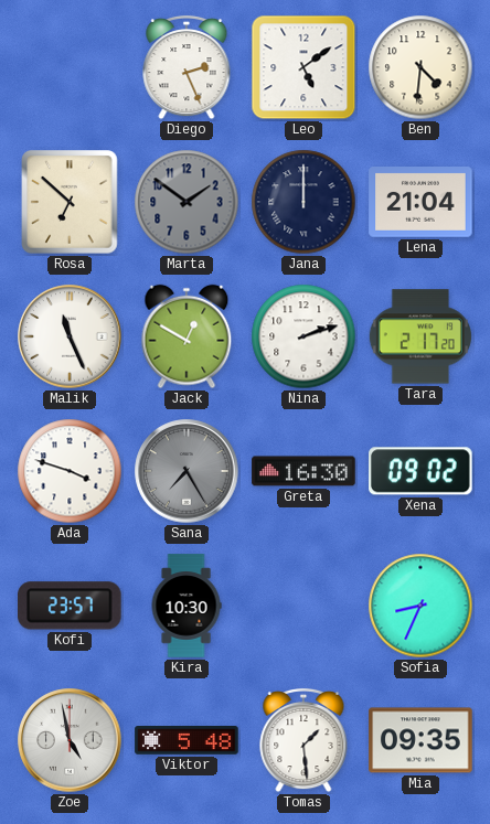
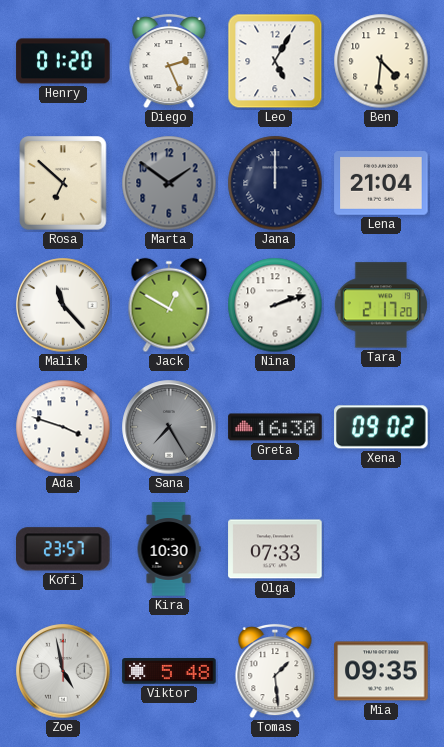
Henry: none -> 01:20
Leo: 5:09 -> 5:05
Malik: 11:26 -> 11:23
Olga: none -> 07:33
Sofia: 8:34 -> none
